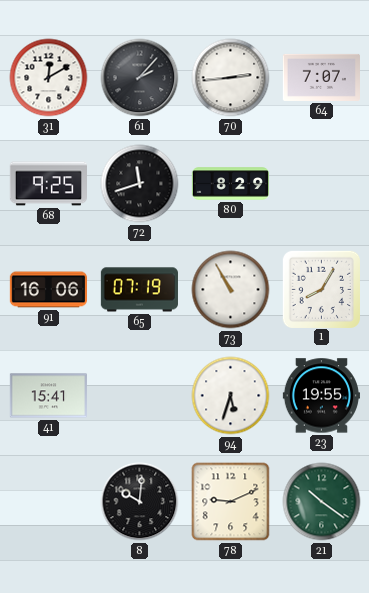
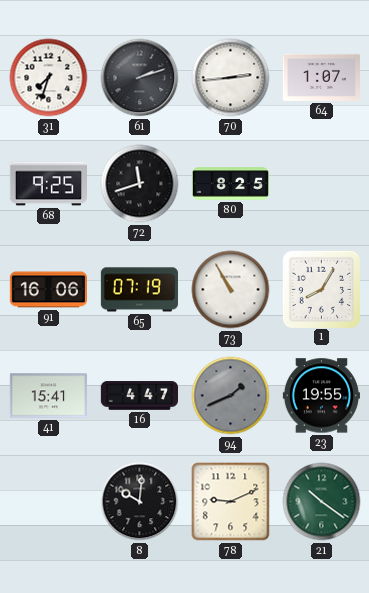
31: 12:10 -> 7:33
61: 2:07 -> 2:12
64: 7:07 -> 1:07
80: 8:29 -> 8:25
16: none -> 4:47
94: 5:33 -> 1:41
94 dial: white -> grey
